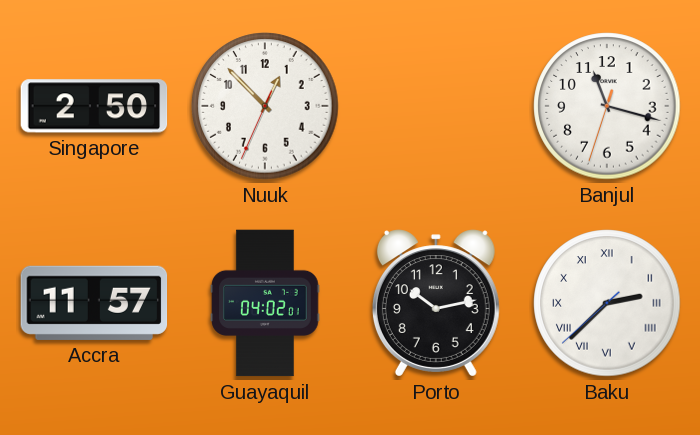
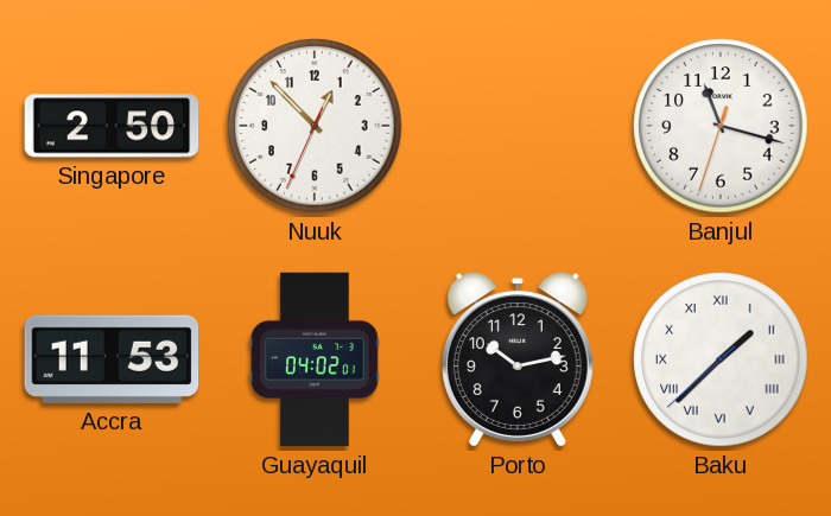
Accra: 11:57 -> 11:53
Baku: 2:37 -> 1:37
